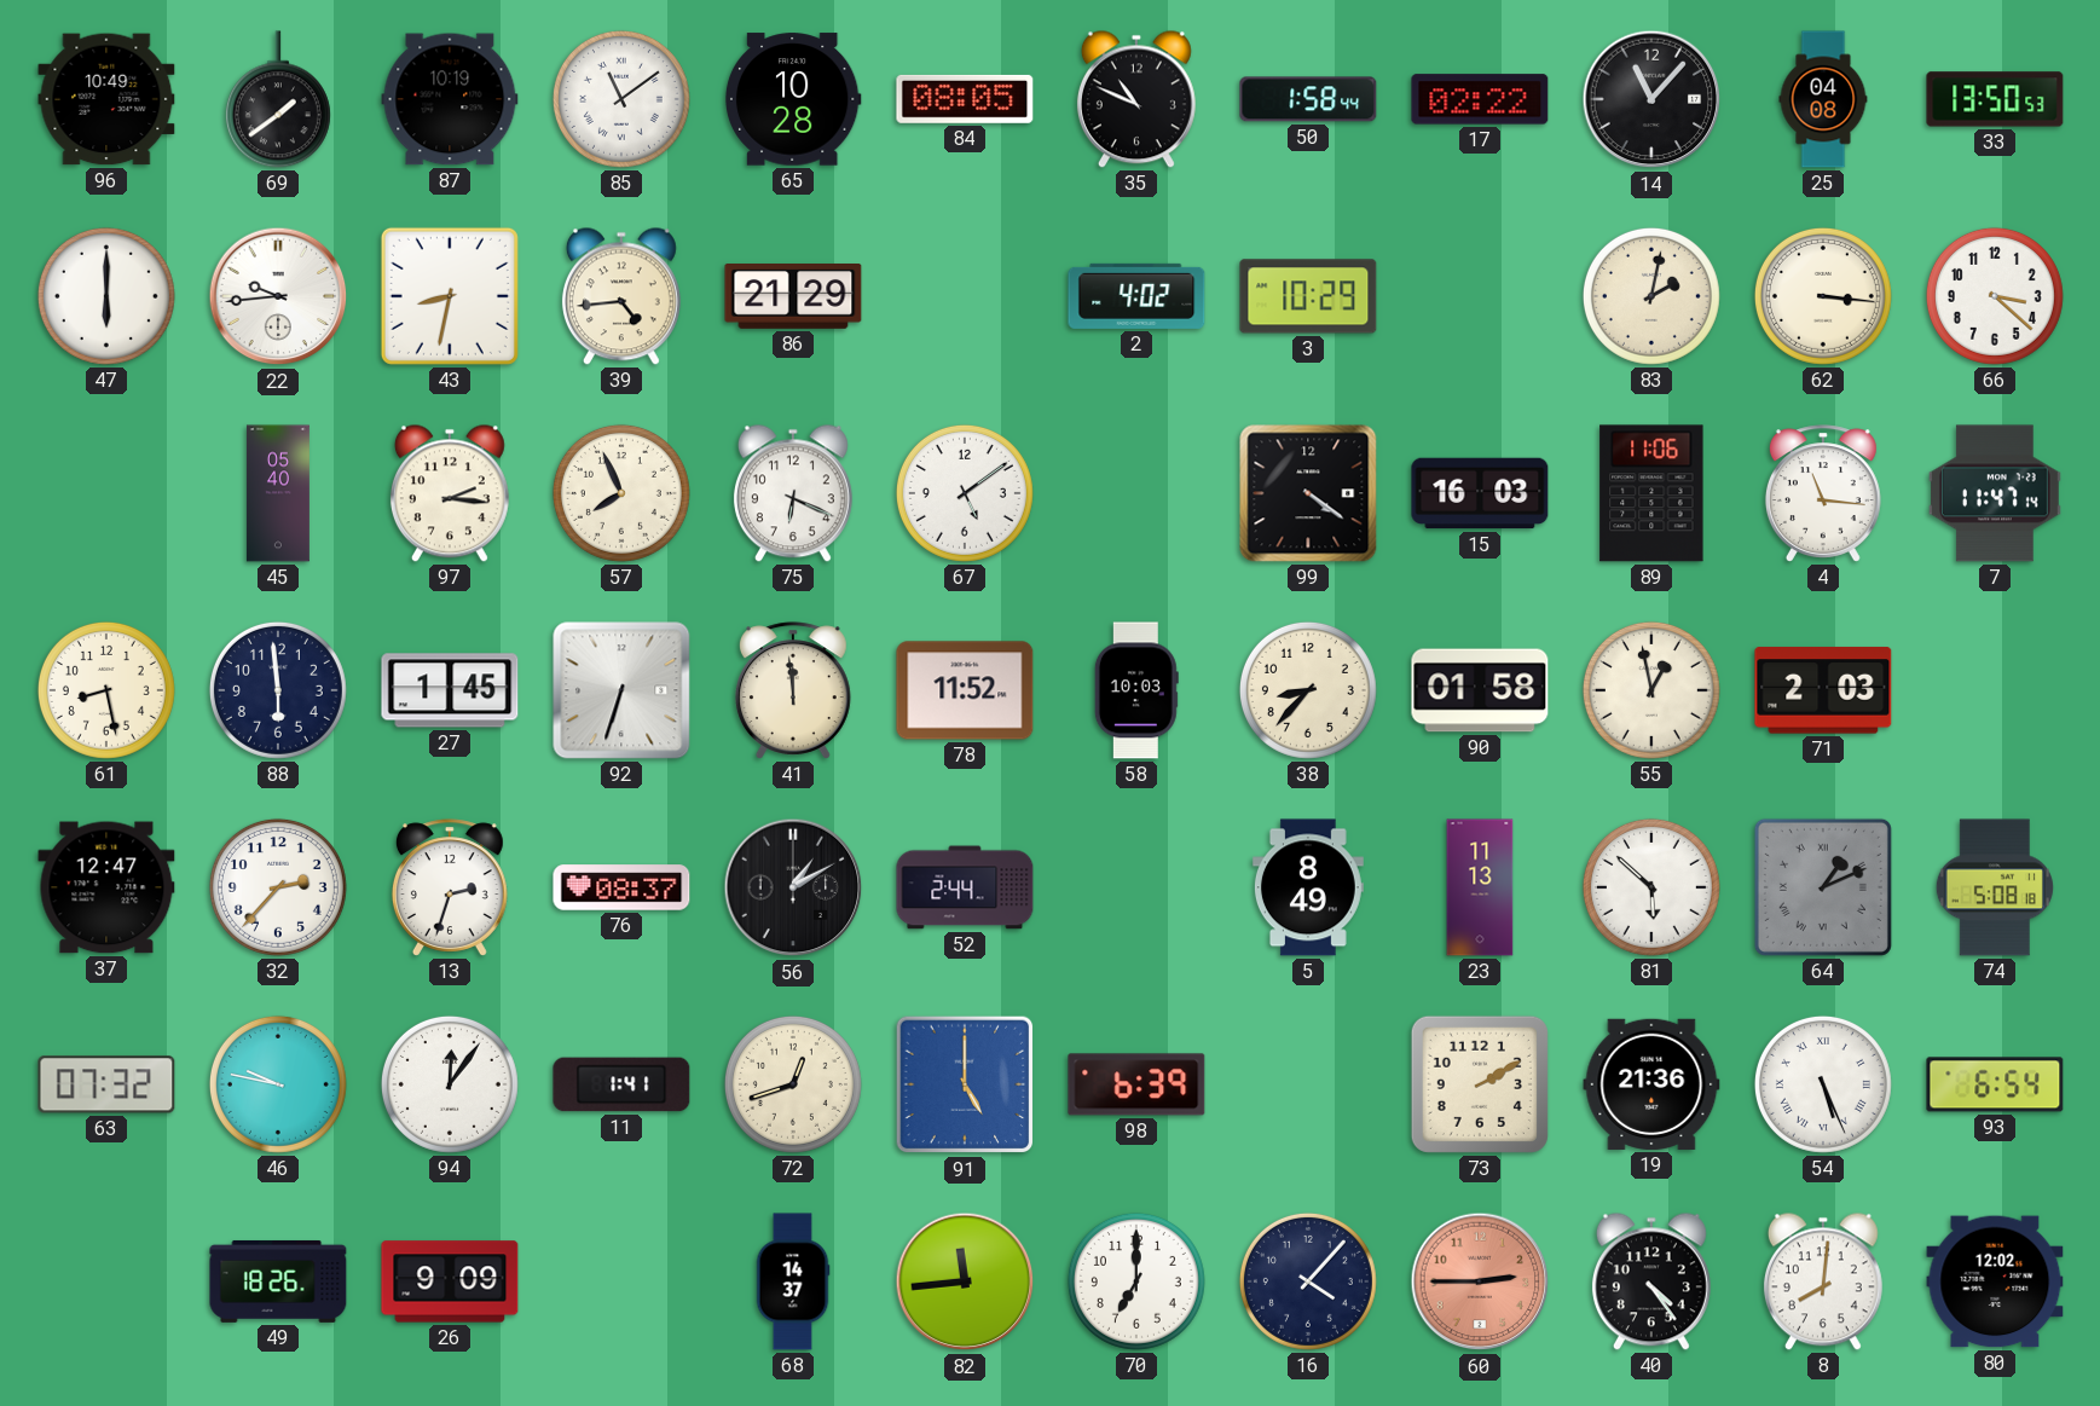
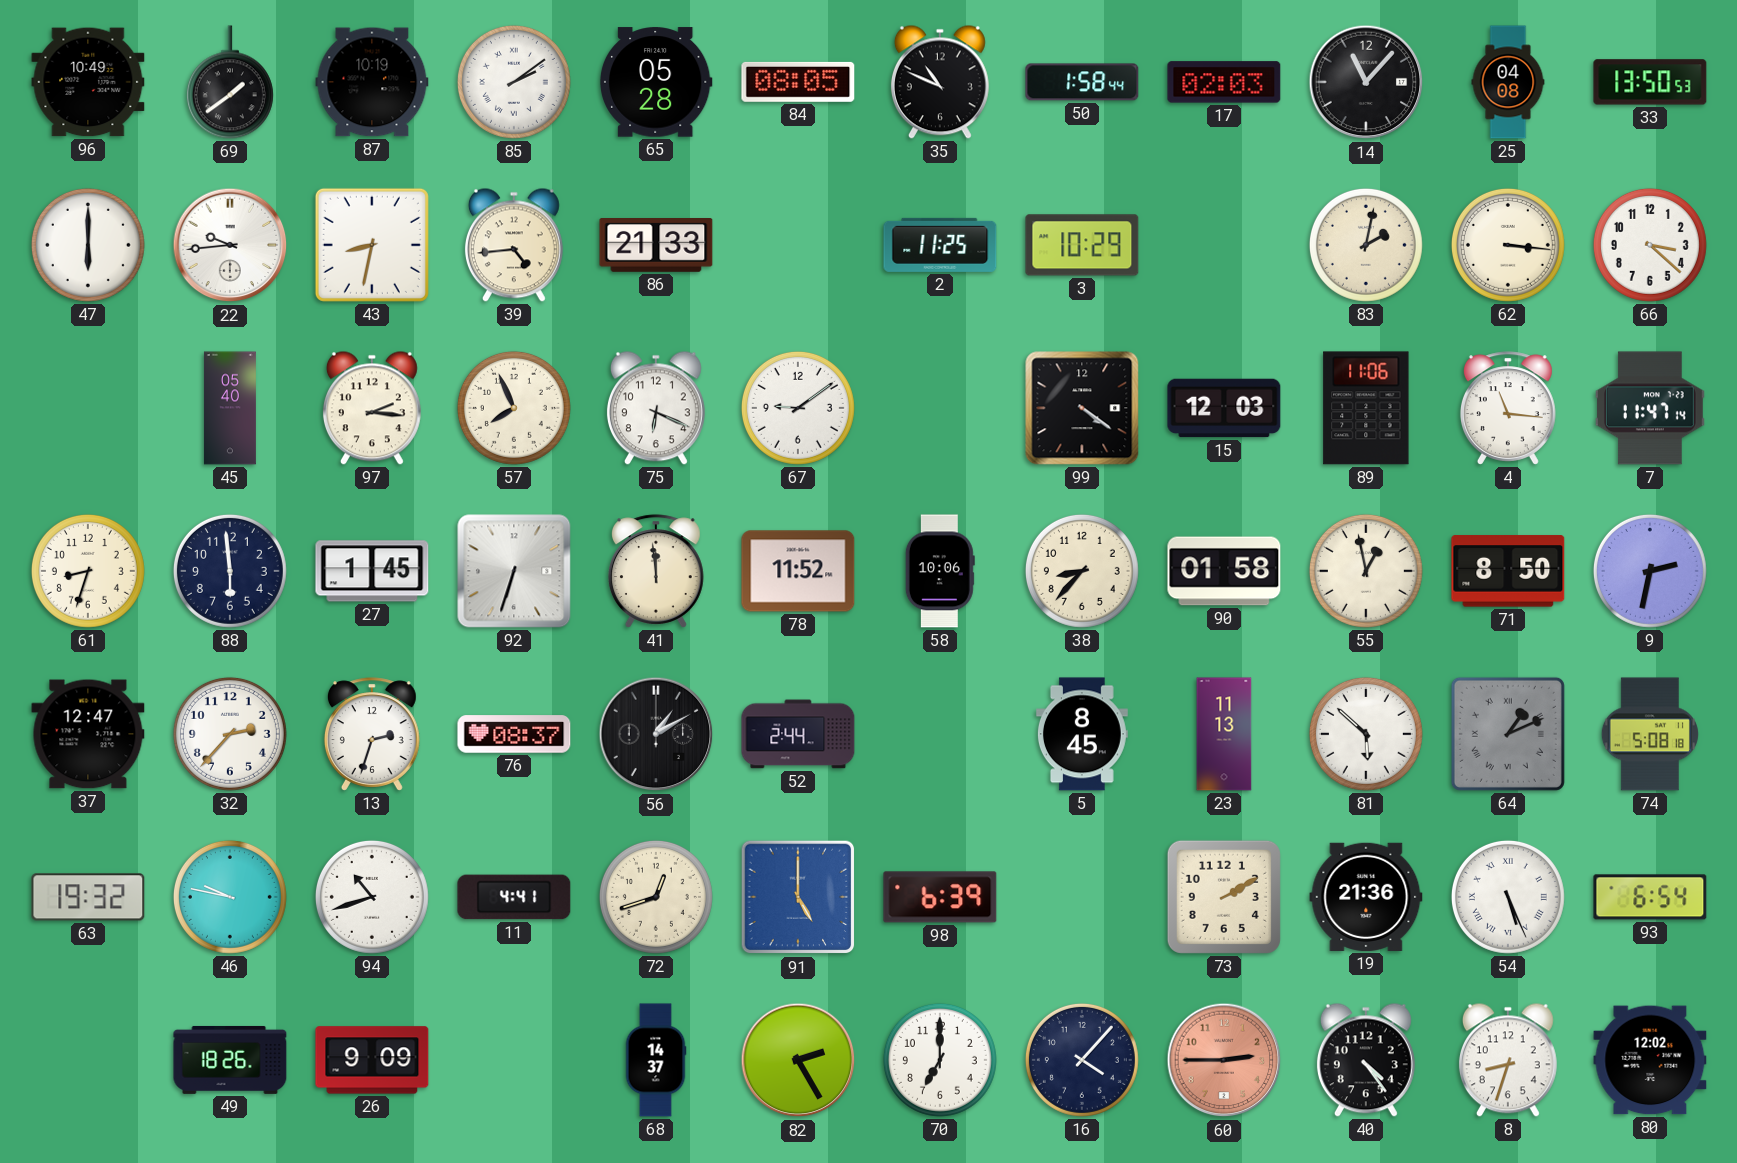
85: 11:09 -> 2:09
65: 10:28 -> 05:28
17: 02:22 -> 02:03
86: 21:29 -> 21:33
2: 4:02 -> 11:25
67: 5:09 -> 9:09
15: 16:03 -> 12:03
61: 8:28 -> 8:33
58: 10:03 -> 10:06
71: 2:03 -> 8:50
9: none -> 2:32
5: 8:49 -> 8:45
63: 07:32 -> 19:32
94: 12:06 -> 10:42
11: 1:41 -> 4:41
82: 11:44 -> 2:25
8: 8:01 -> 8:33
